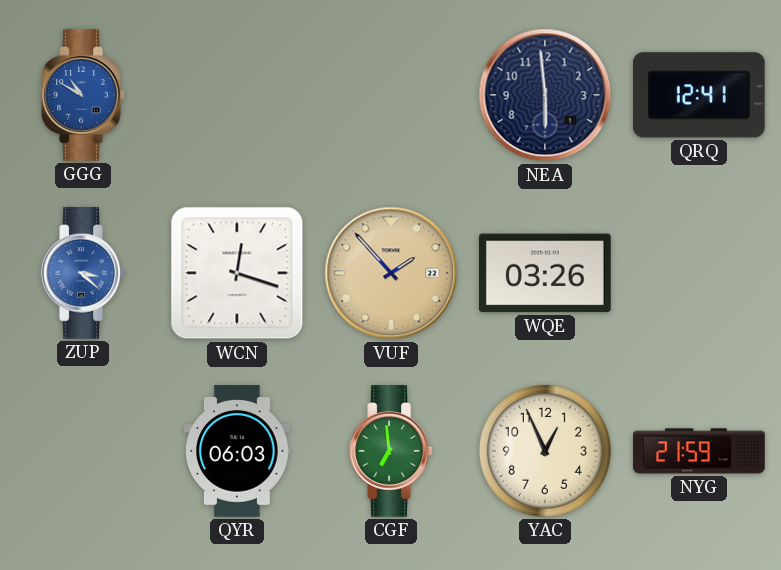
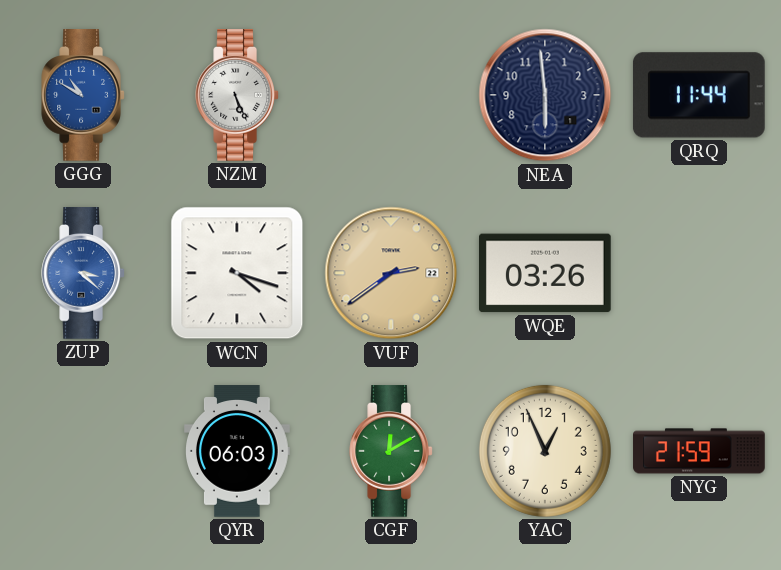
NZM: none -> 5:26
QRQ: 12:41 -> 11:44
WCN: 12:18 -> 4:18
VUF: 1:53 -> 2:39
CGF: 6:59 -> 12:10
